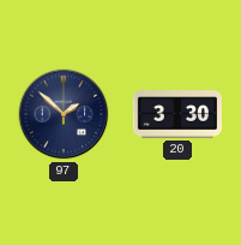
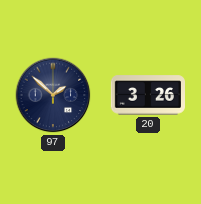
20: 3:30 -> 3:26
